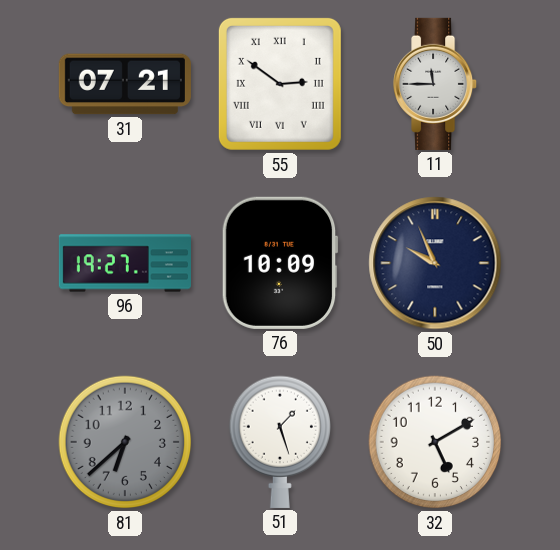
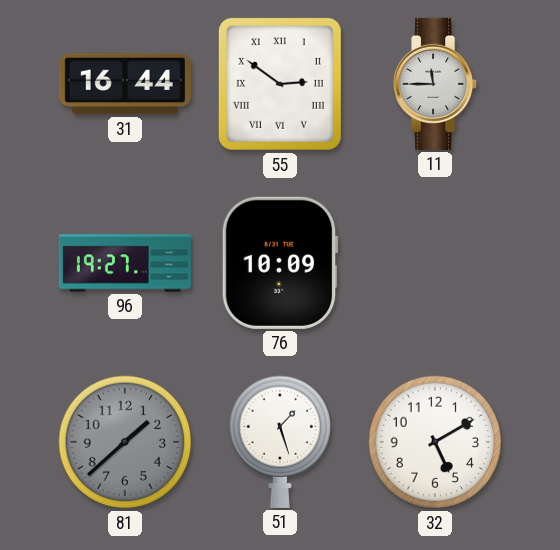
31: 07:21 -> 16:44
50: 9:56 -> none
81: 6:38 -> 1:38
